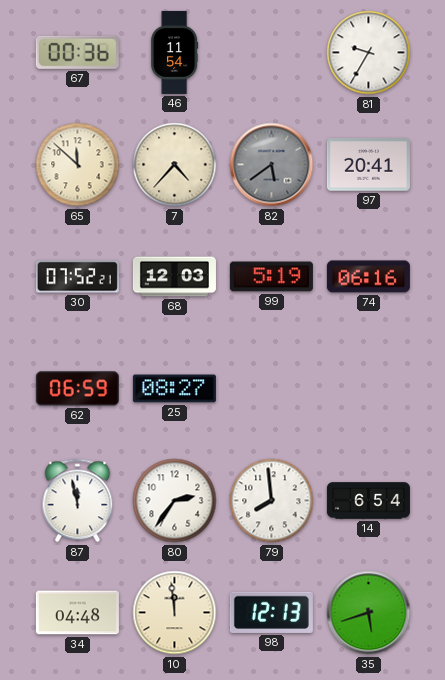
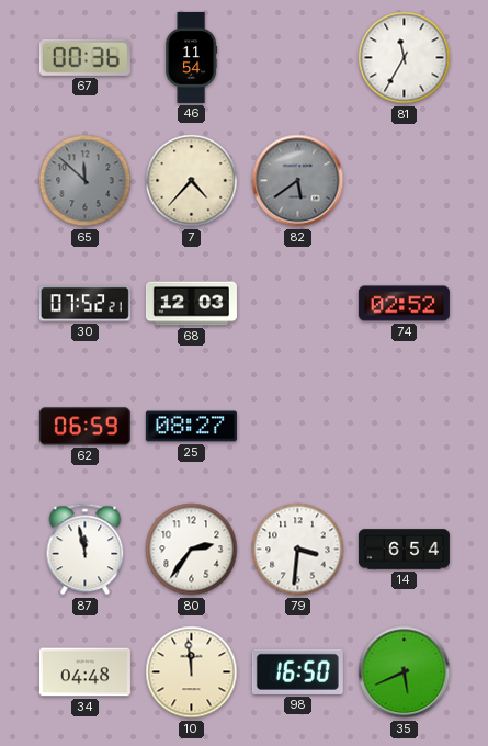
81: 9:35 -> 11:35
65 dial: cream -> grey
97: 20:41 -> none
99: 5:19 -> none
74: 06:16 -> 02:52
79: 7:59 -> 3:31
98: 12:13 -> 16:50
35: 5:42 -> 5:41
